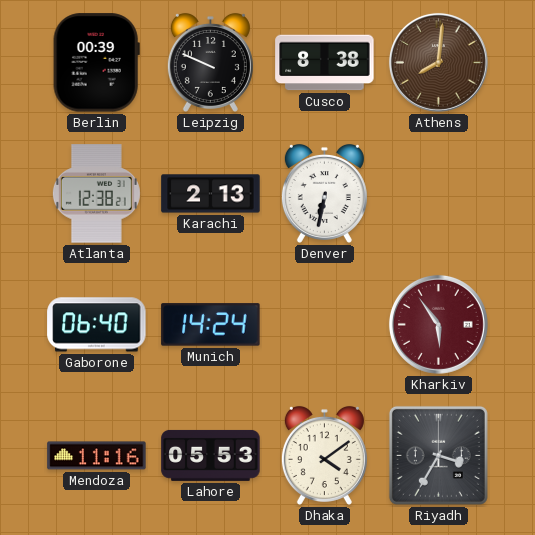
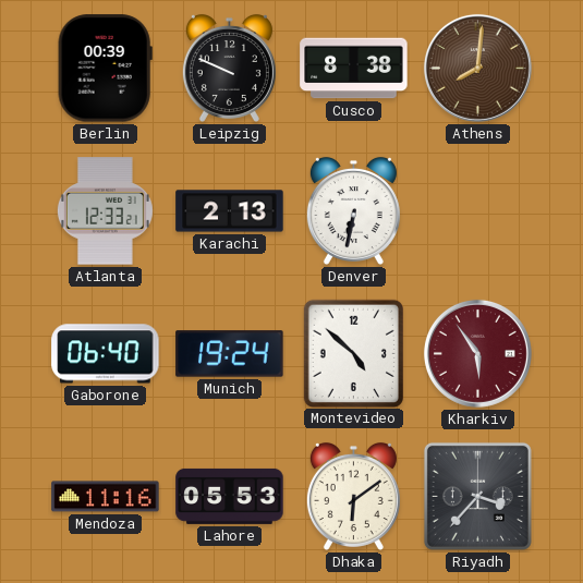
Atlanta: 12:38 -> 12:33
Munich: 14:24 -> 19:24
Montevideo: none -> 4:52
Dhaka: 4:09 -> 6:09
Riyadh: 3:35 -> 3:37
